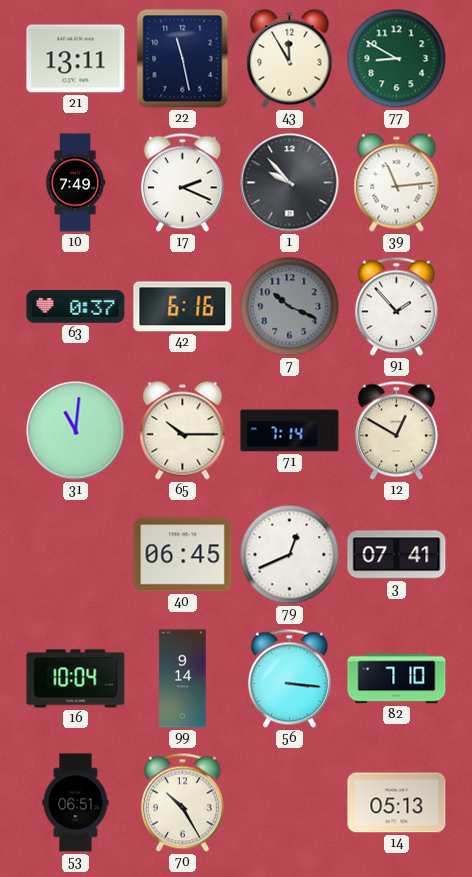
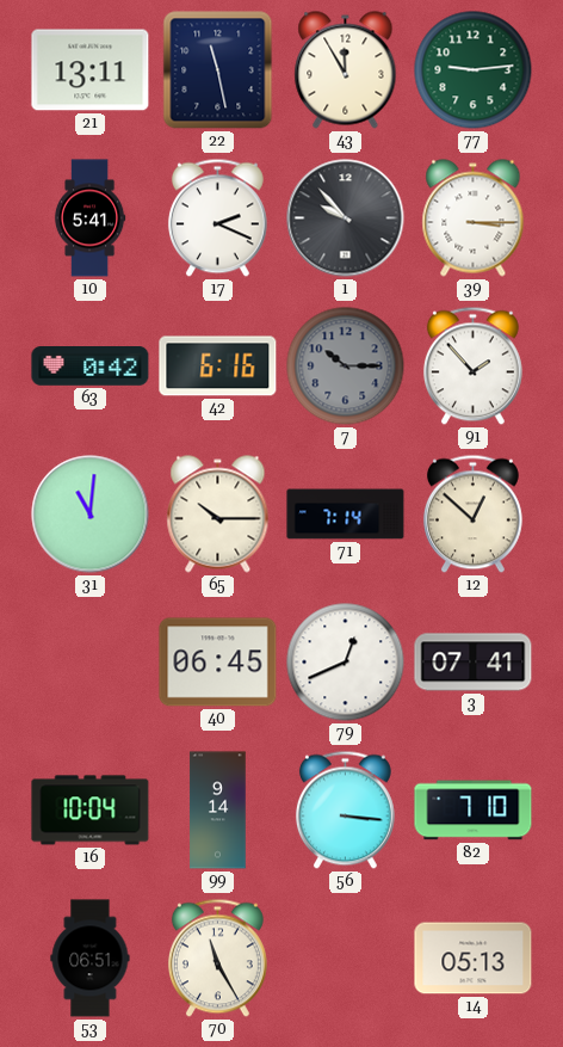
77: 8:50 -> 9:14
10: 7:49 -> 5:41
39: 11:14 -> 3:15
63: 0:37 -> 0:42
7: 10:19 -> 10:15
12: 12:50 -> 12:52
70: 10:25 -> 11:25
